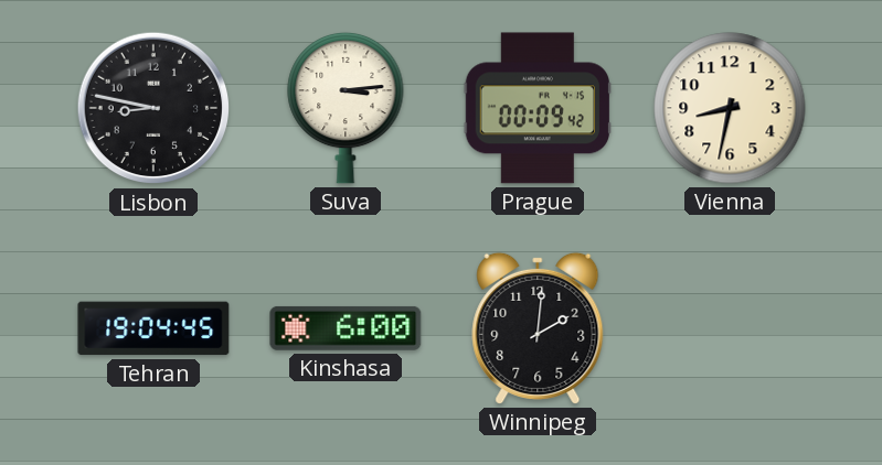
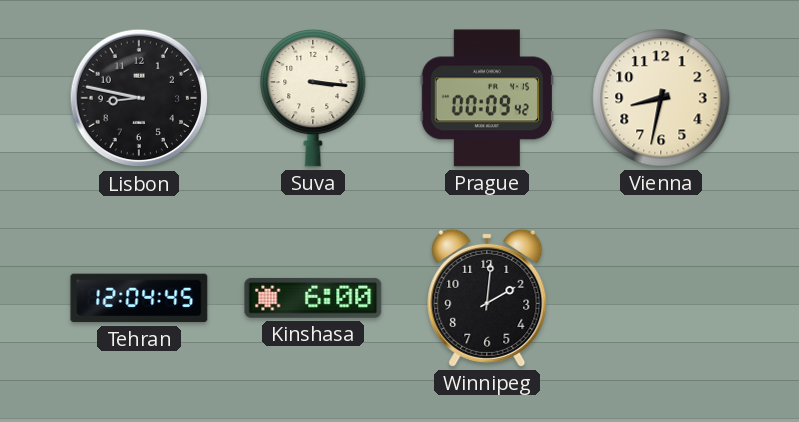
Suva: 3:14 -> 3:16
Tehran: 19:04 -> 12:04
